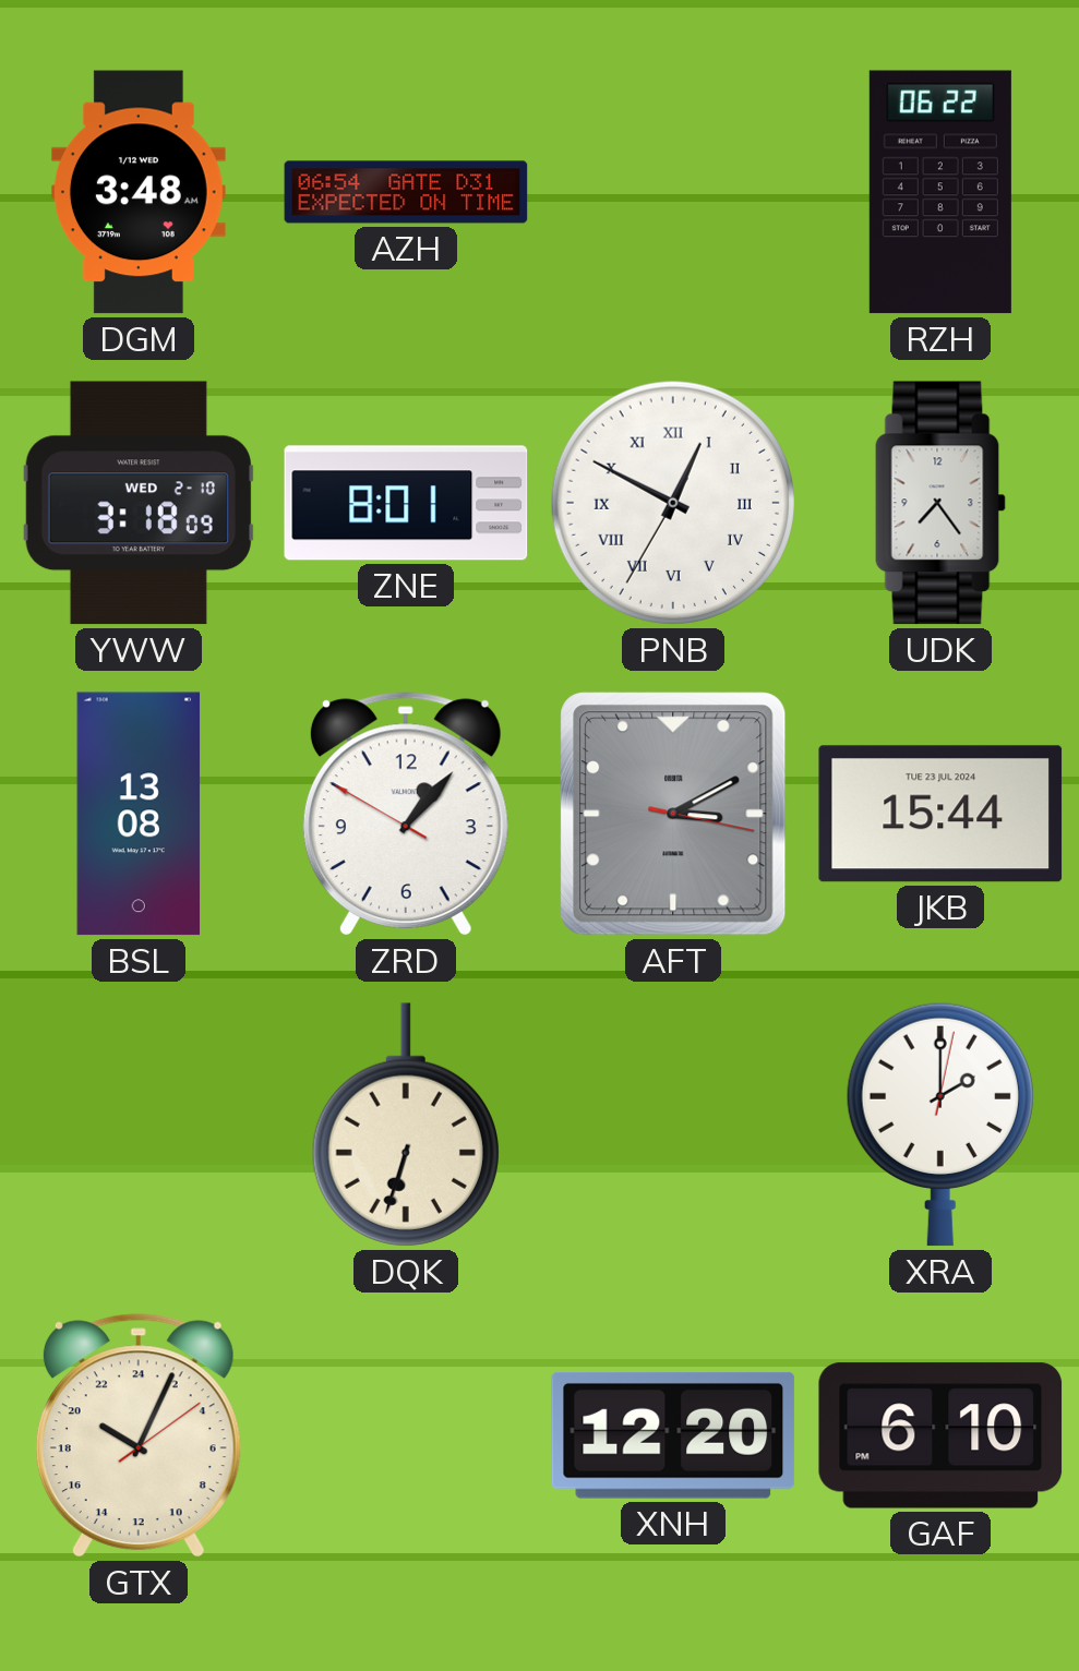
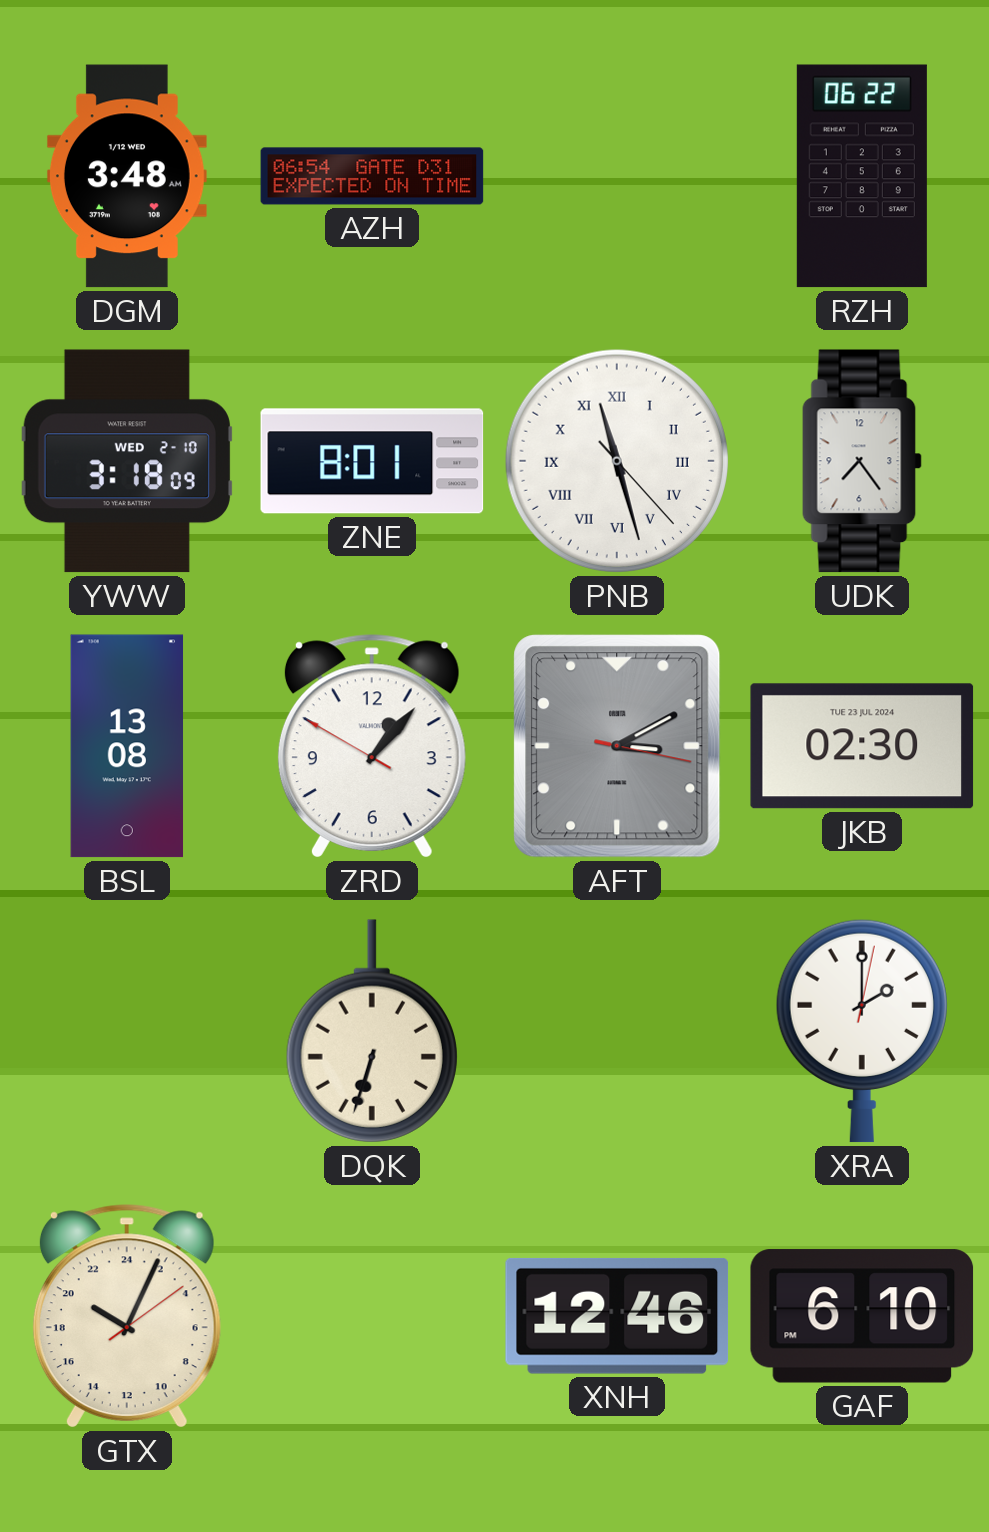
PNB: 12:49 -> 11:27
JKB: 15:44 -> 02:30
XNH: 12:20 -> 12:46
